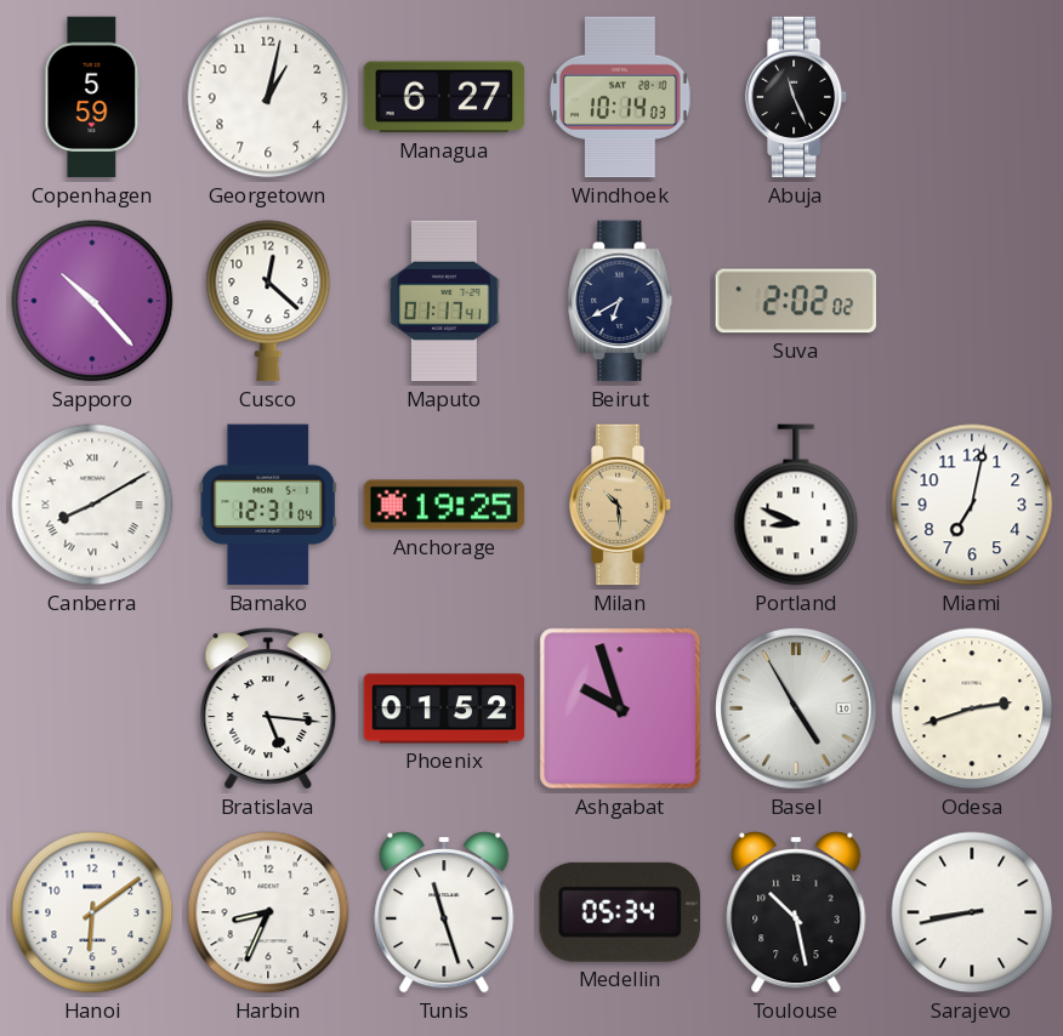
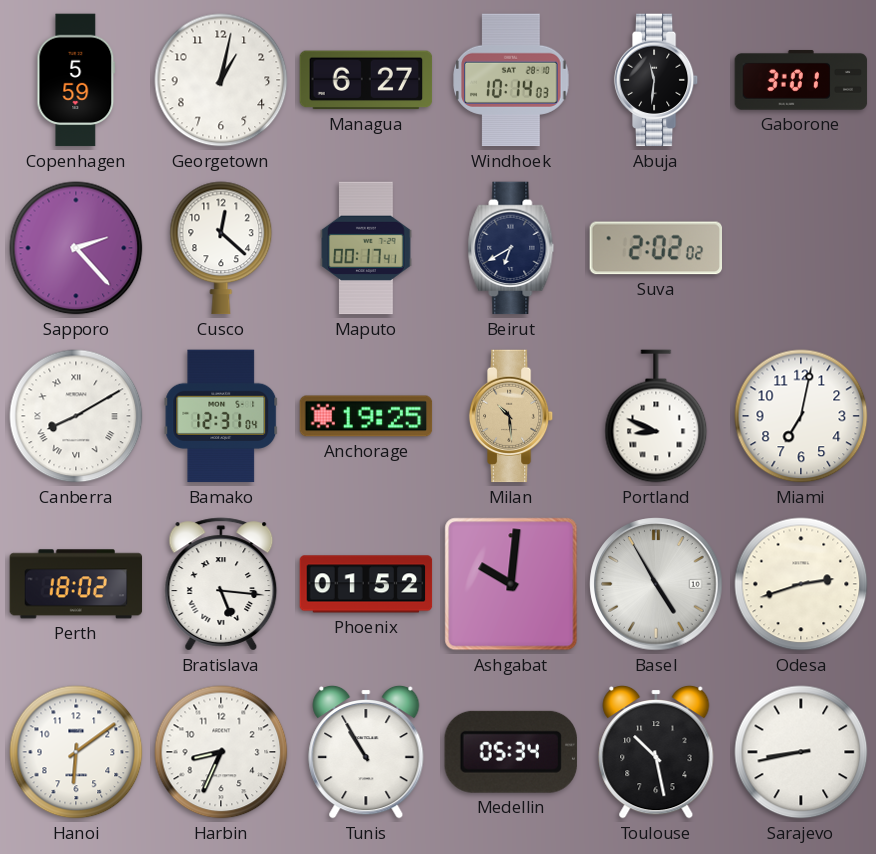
Abuja: 11:26 -> 11:31
Gaborone: none -> 3:01
Sapporo: 10:23 -> 2:23
Maputo: 01:17 -> 00:17
Perth: none -> 18:02
Ashgabat: 9:57 -> 10:01
Tunis: 11:27 -> 10:55
